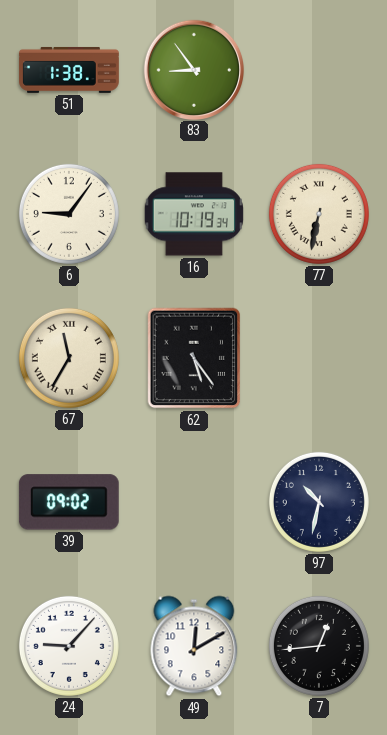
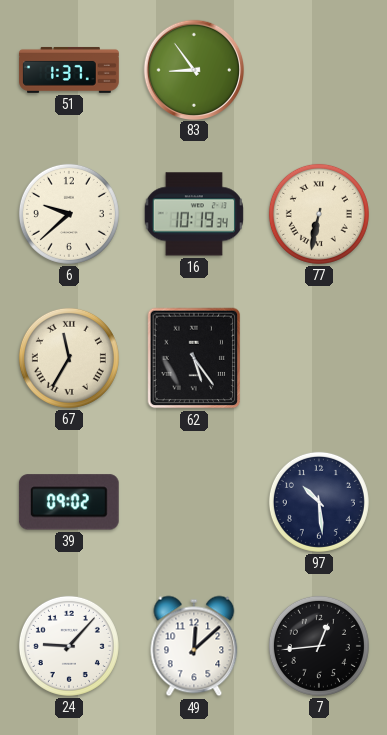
51: 1:38 -> 1:37
6: 9:06 -> 9:38
97: 10:32 -> 10:29
49: 12:10 -> 12:08
